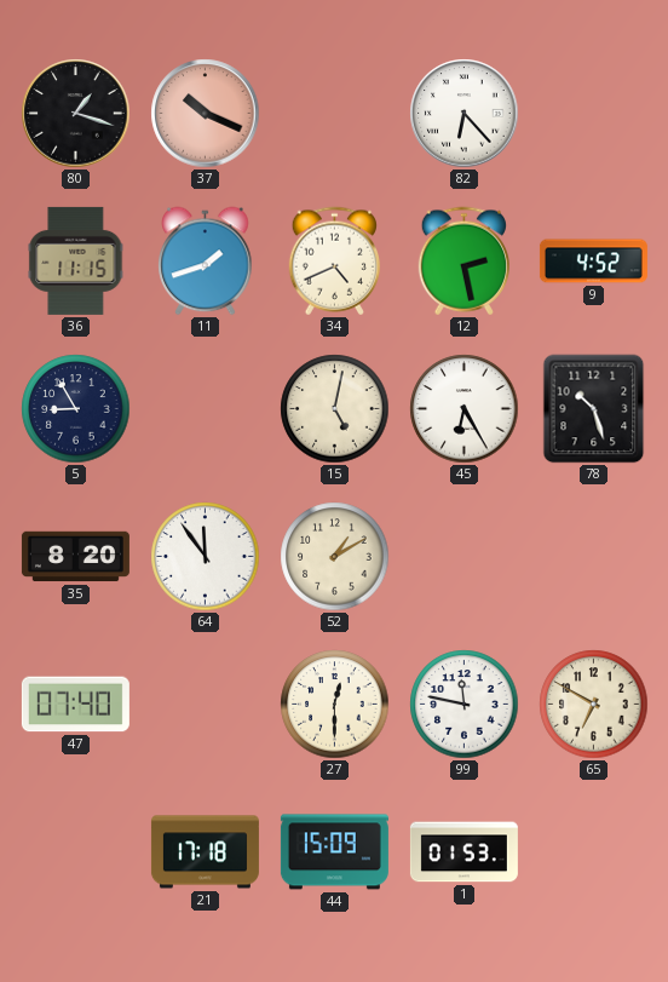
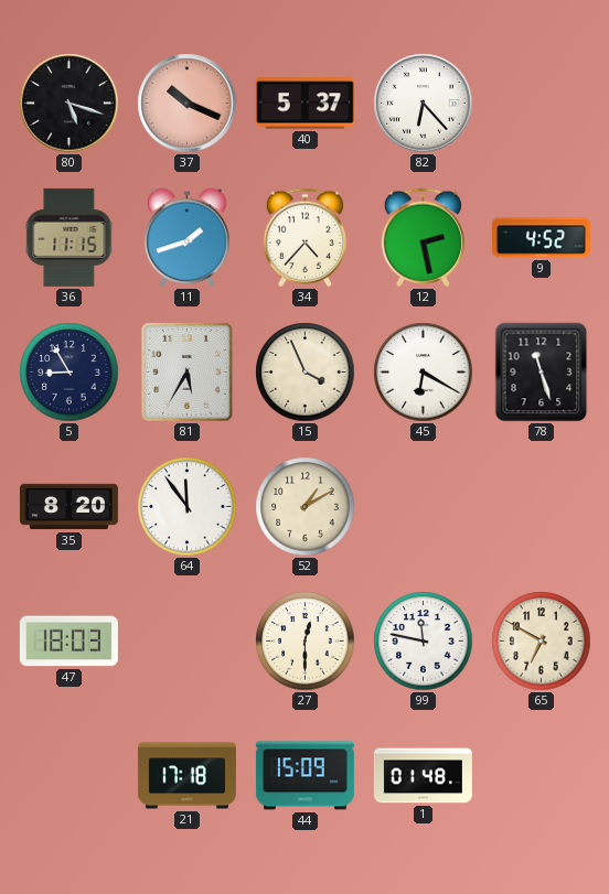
80: 1:18 -> 5:18
40: none -> 5:37
34: 4:41 -> 4:37
81: none -> 5:35
15: 5:02 -> 3:56
45: 6:25 -> 6:20
78: 10:27 -> 11:27
47: 07:40 -> 18:03
1: 01:53 -> 01:48
